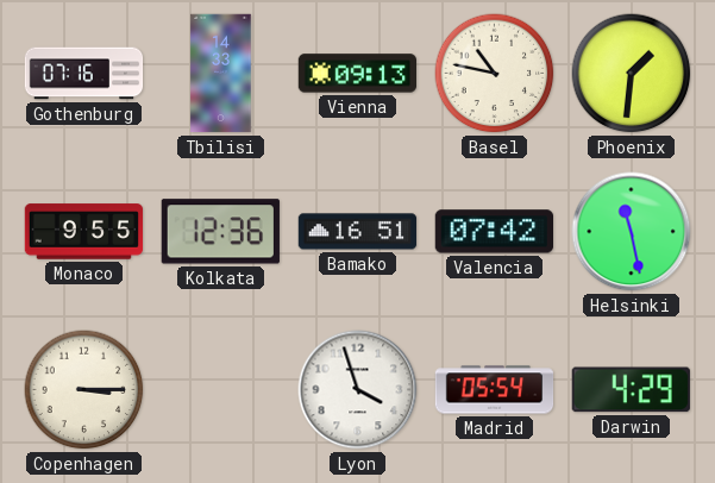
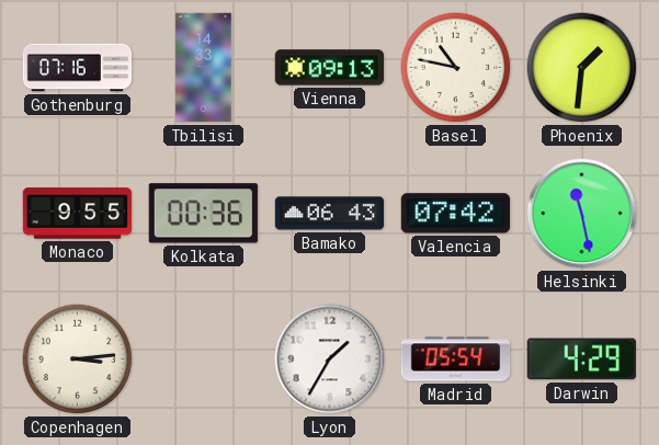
Kolkata: 12:36 -> 00:36
Bamako: 16:51 -> 06:43
Copenhagen: 3:15 -> 3:14
Lyon: 3:57 -> 1:35
